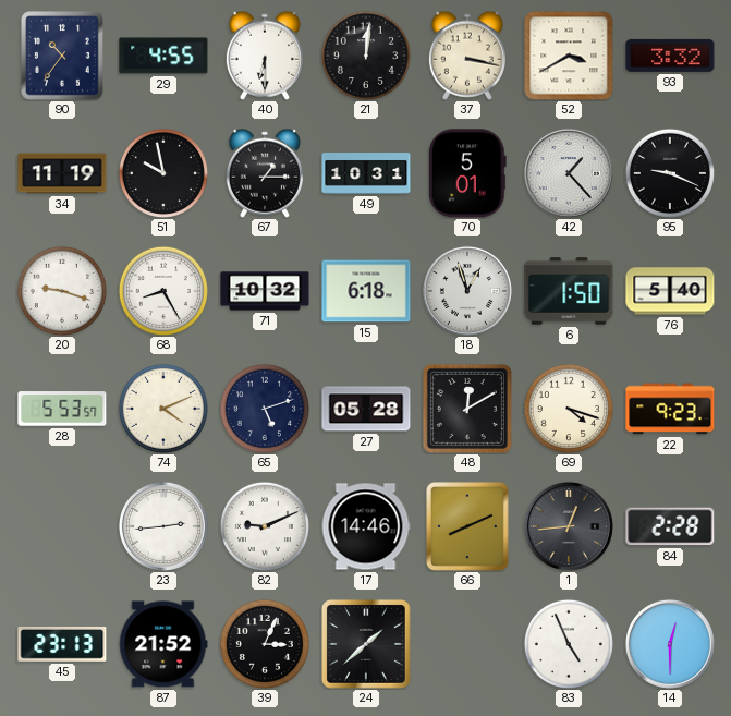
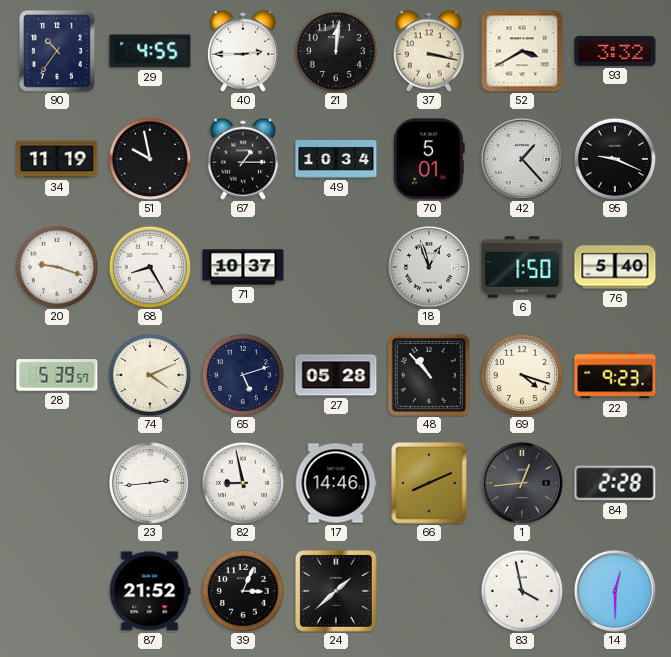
40: 6:30 -> 2:45
49: 10:31 -> 10:34
71: 10:32 -> 10:37
15: 6:18 -> none
28: 5:53 -> 5:39
48: 12:10 -> 10:53
82: 9:11 -> 8:58
45: 23:13 -> none
83: 4:56 -> 3:58
